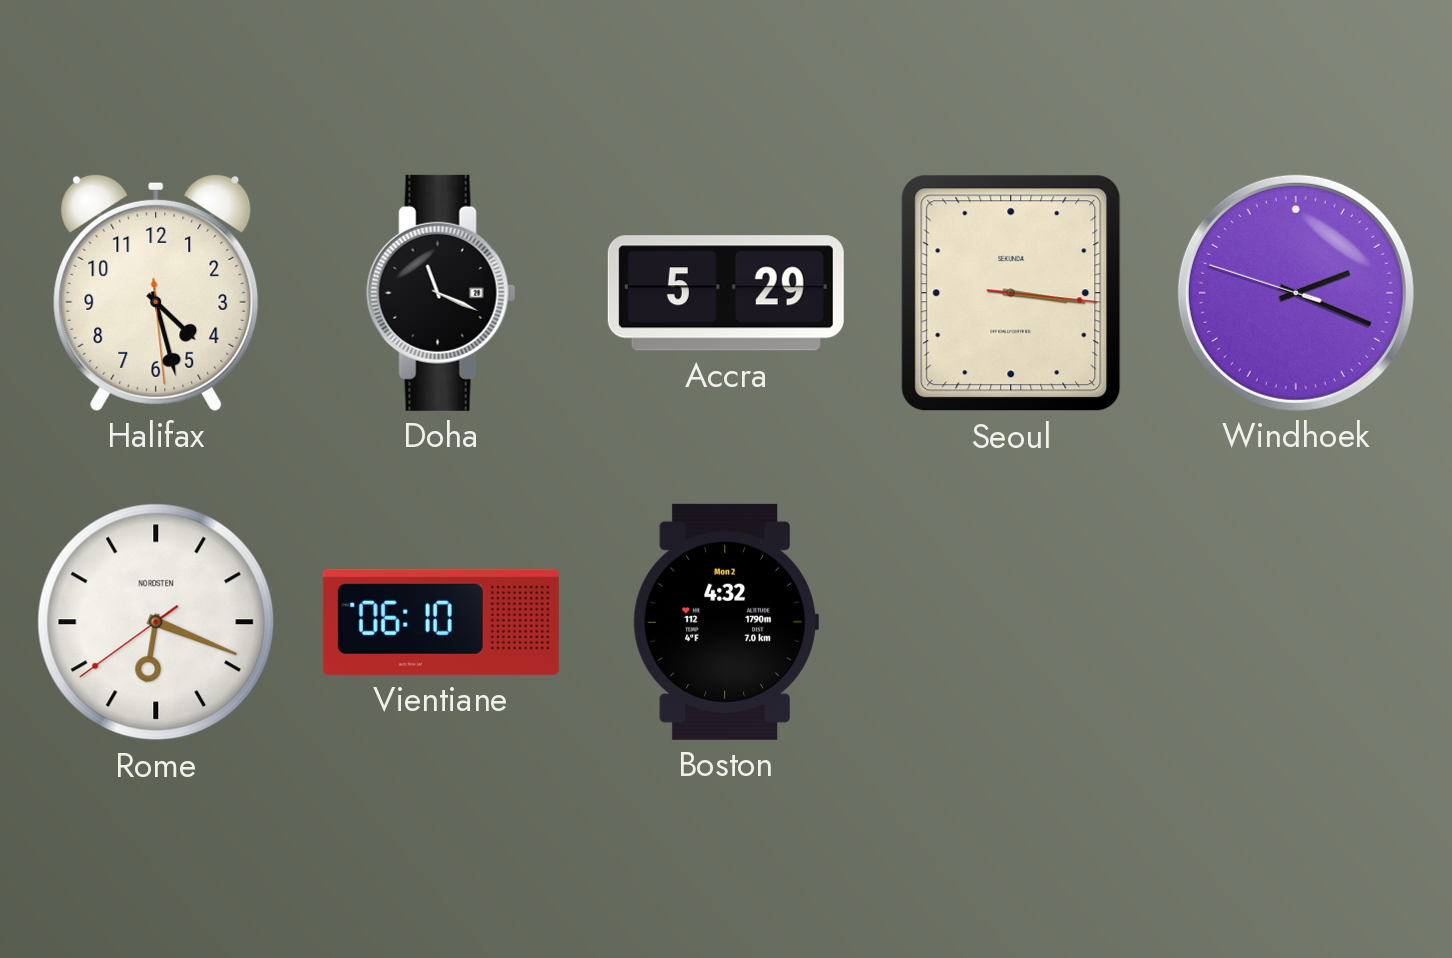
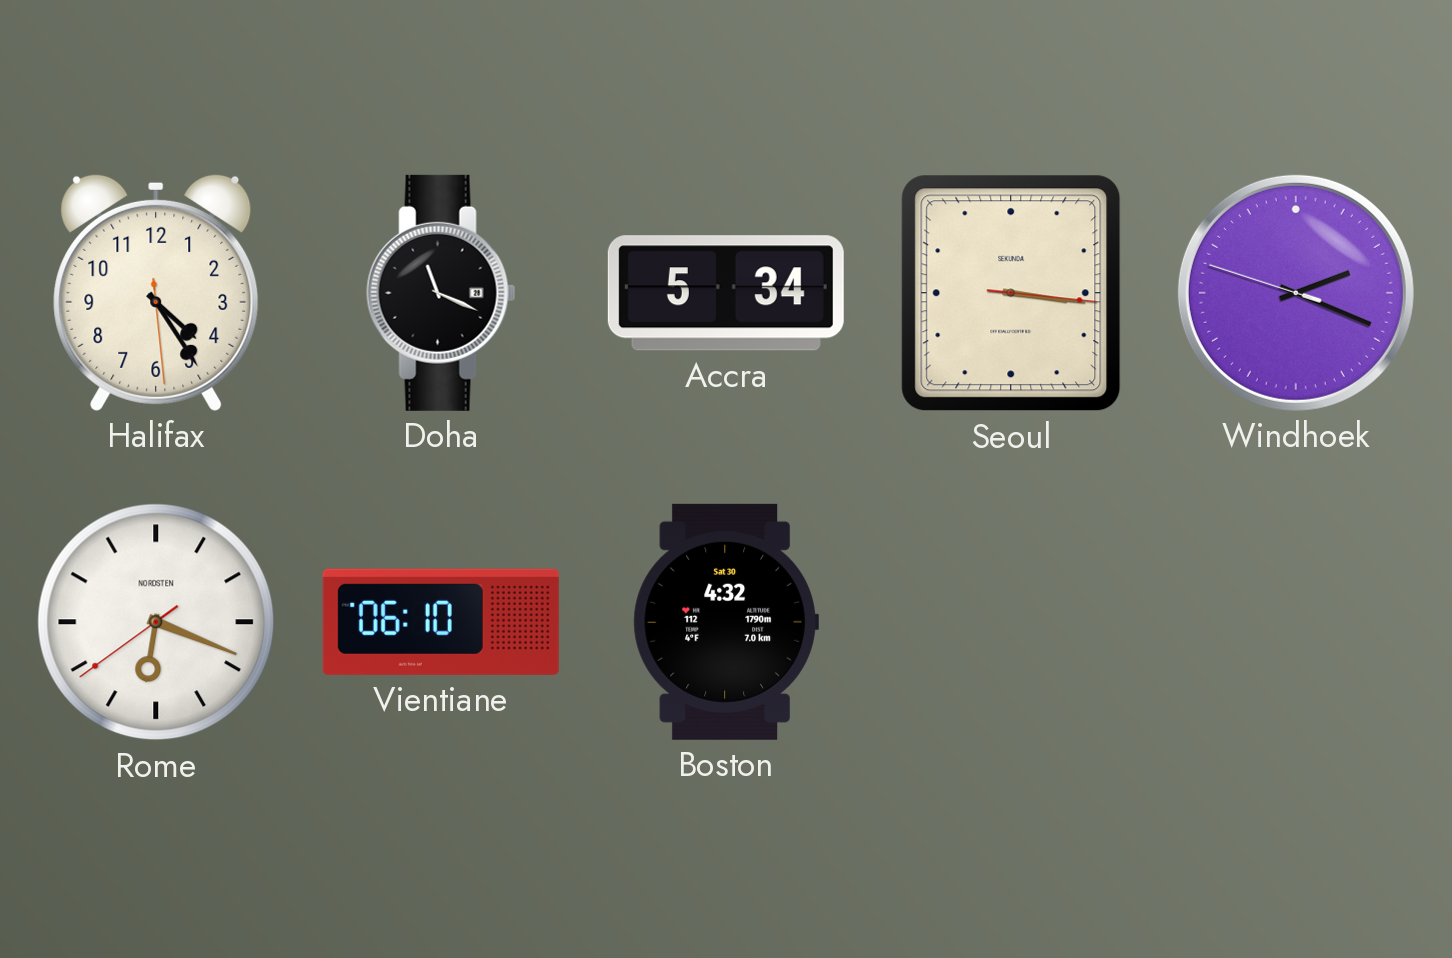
Halifax: 4:27 -> 4:24
Accra: 5:29 -> 5:34
Boston date: Mon 2 -> Sat 30
